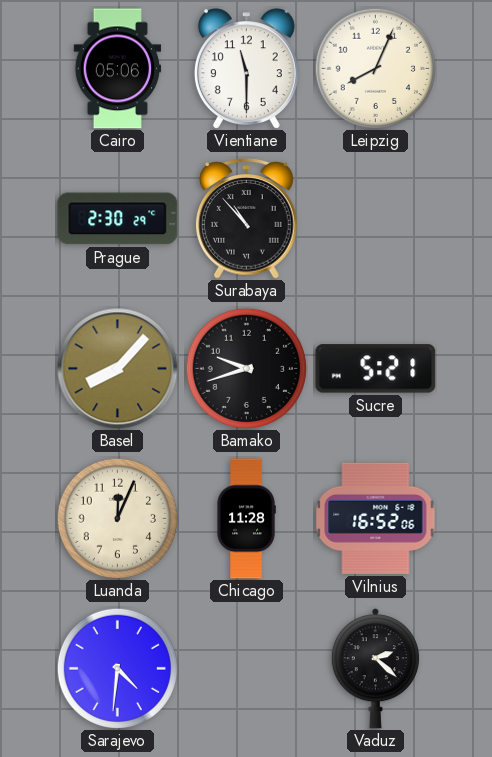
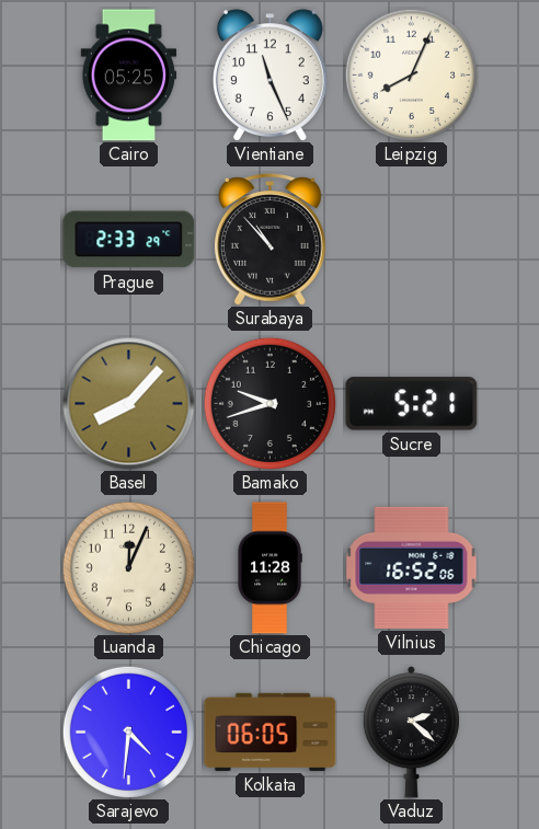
Cairo: 05:06 -> 05:25
Vientiane: 11:30 -> 11:26
Prague: 2:30 -> 2:33
Kolkata: none -> 06:05
